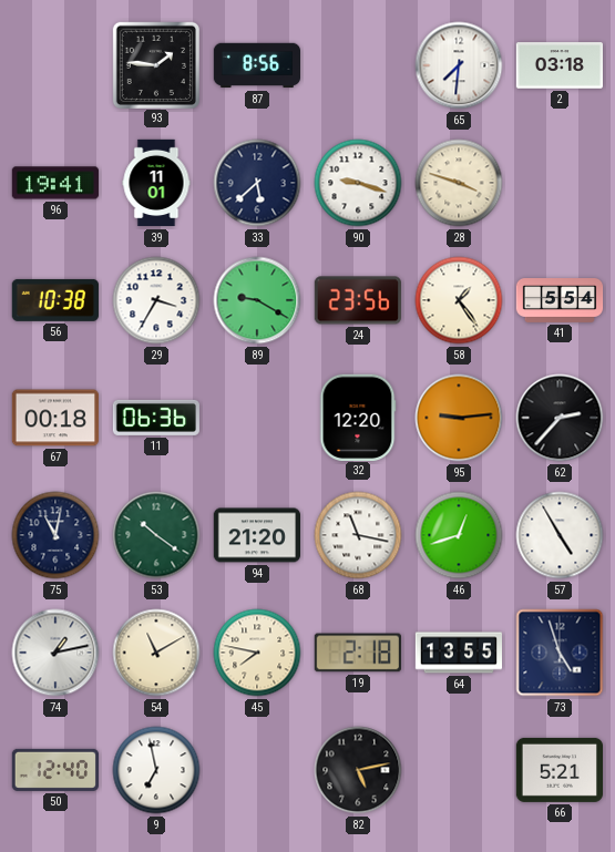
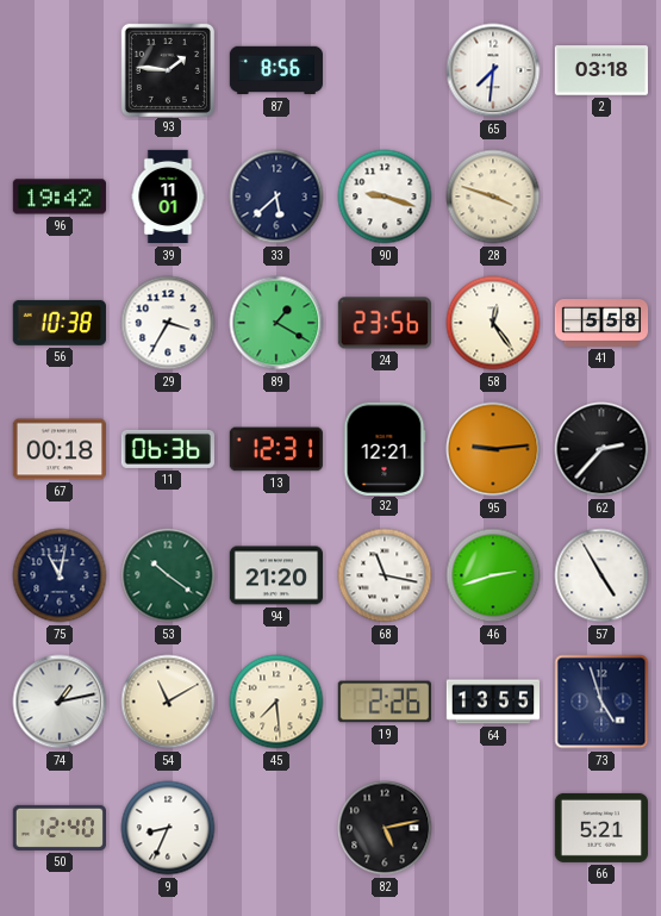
96: 19:41 -> 19:42
89: 9:20 -> 1:20
58: 1:24 -> 12:24
41: 5:54 -> 5:58
13: none -> 12:31
32: 12:20 -> 12:21
46: 12:42 -> 2:42
45: 7:47 -> 7:29
19: 2:18 -> 2:26
9: 6:58 -> 8:34
